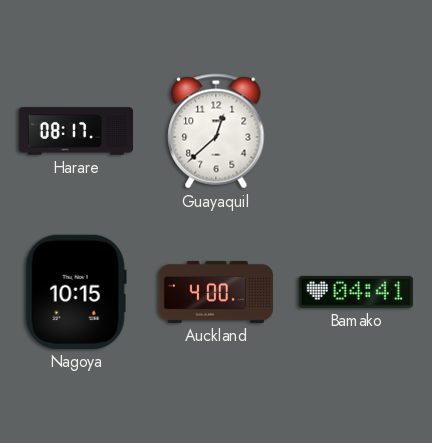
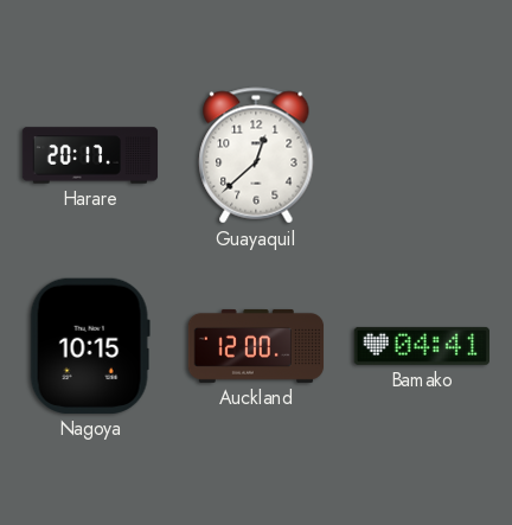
Harare: 08:17 -> 20:17
Auckland: 4:00 -> 12:00
